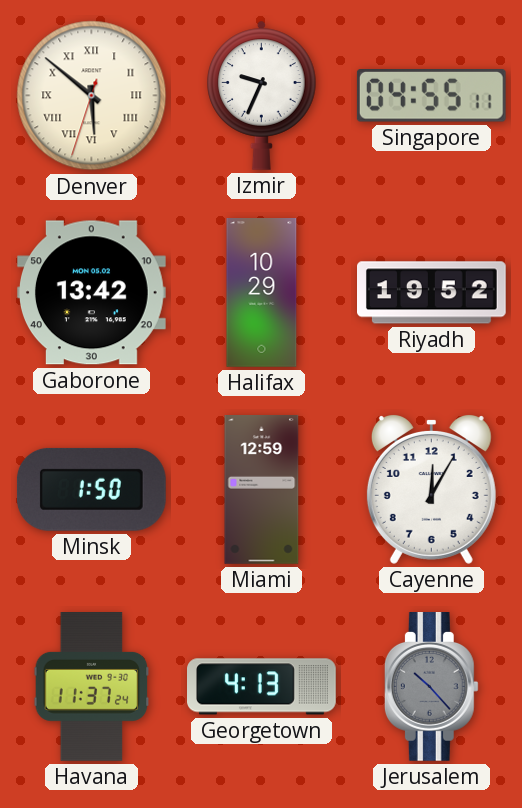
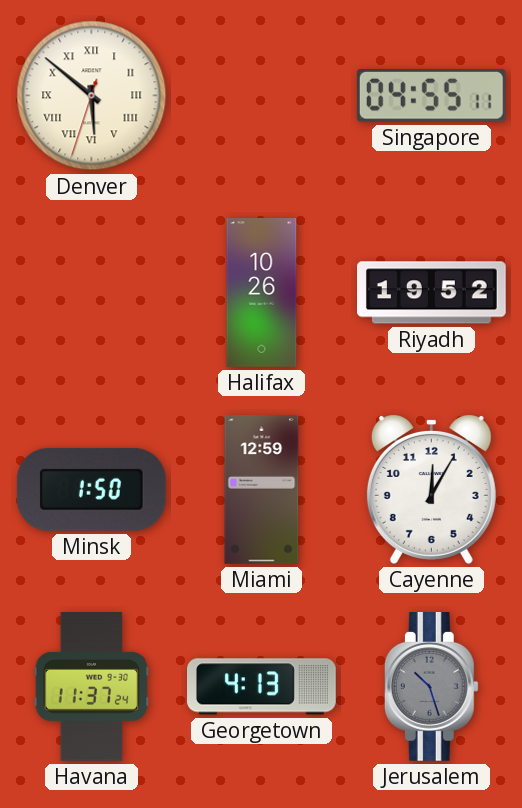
Izmir: 9:34 -> none
Gaborone: 13:42 -> none
Halifax: 10:29 -> 10:26
Jerusalem: 10:23 -> 10:27
